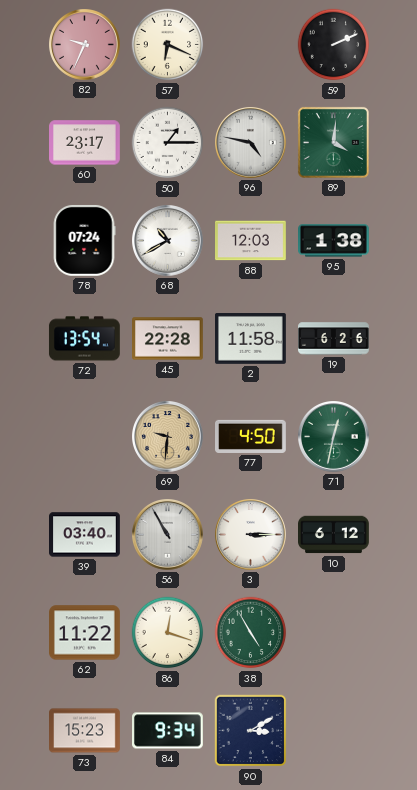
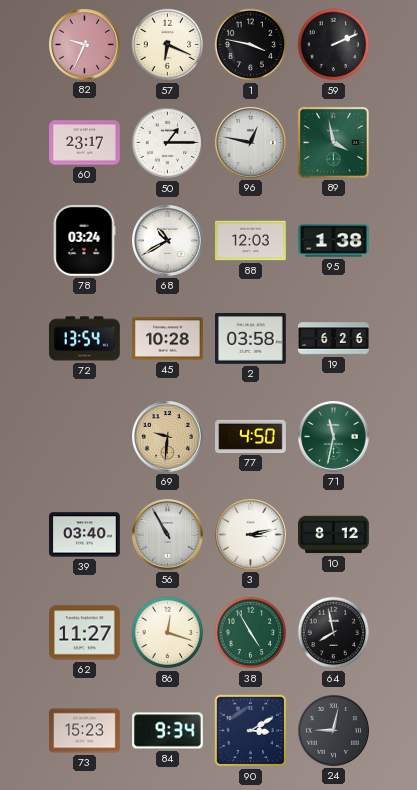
1: none -> 3:47
96: 4:47 -> 12:47
89: 4:01 -> 3:58
78: 07:24 -> 03:24
45: 22:28 -> 10:28
2: 11:58 -> 03:58
71: 12:32 -> 11:32
3: 3:15 -> 3:13
10: 6:12 -> 8:12
62: 11:22 -> 11:27
64: none -> 7:58
24: none -> 9:02
